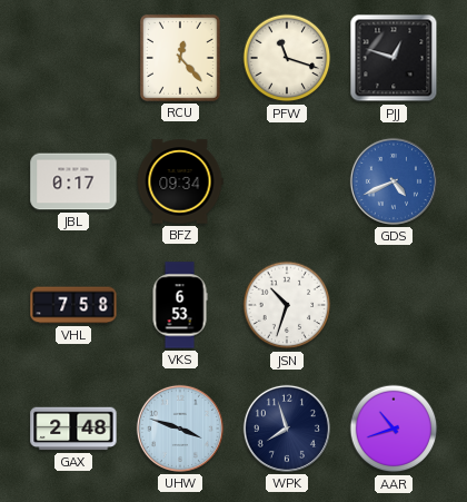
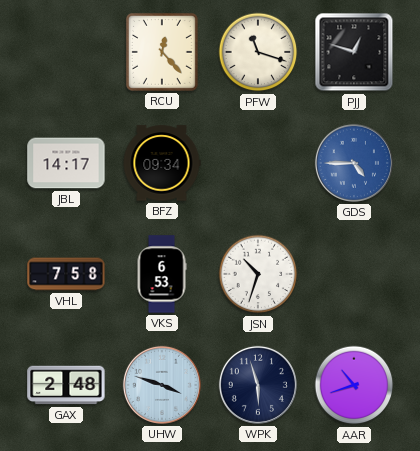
JBL: 0:17 -> 14:17
GDS: 4:41 -> 4:45
WPK: 7:57 -> 5:57
